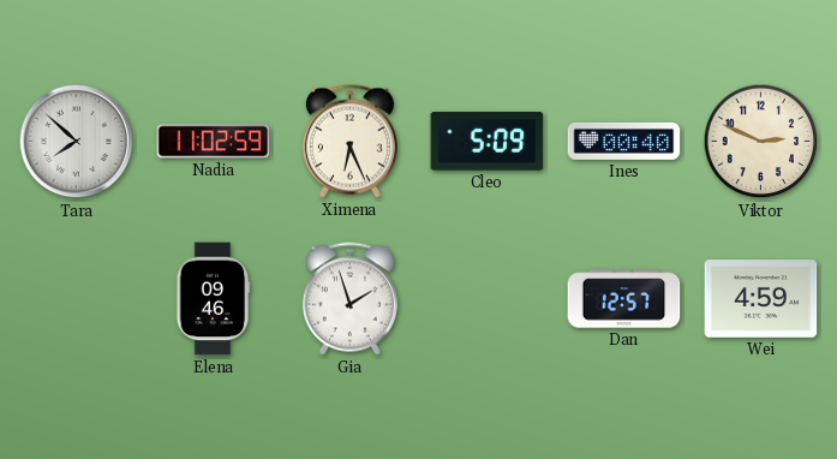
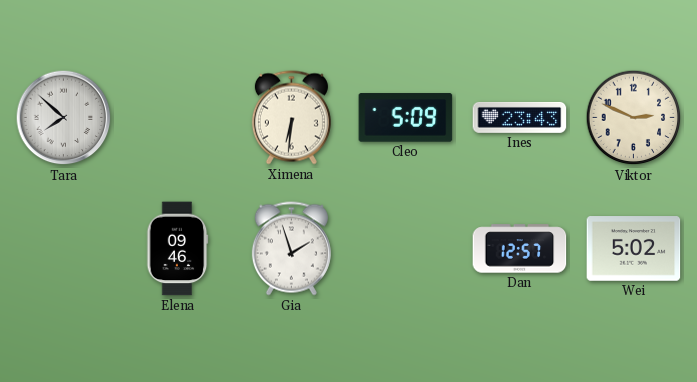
Nadia: 11:02 -> none
Ximena: 6:26 -> 6:31
Ines: 00:40 -> 23:43
Wei: 4:59 -> 5:02
